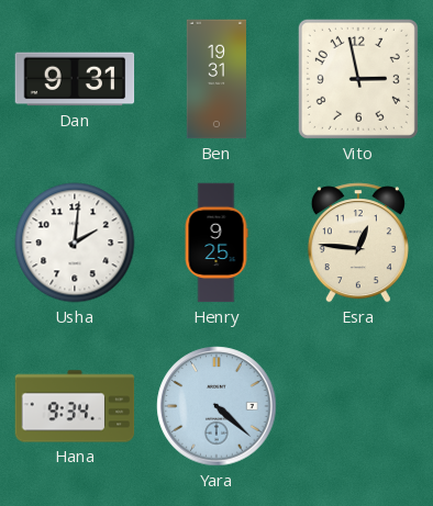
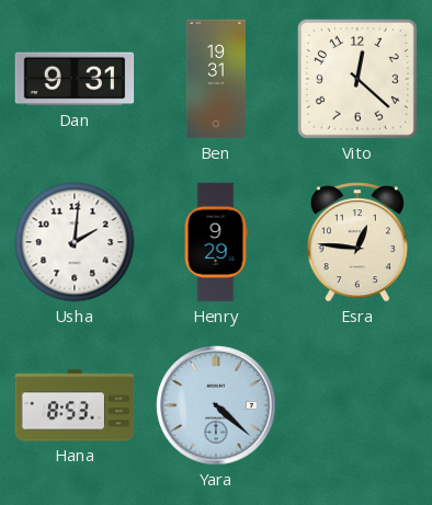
Vito: 2:58 -> 12:22
Henry: 9:25 -> 9:29
Hana: 9:34 -> 8:53
